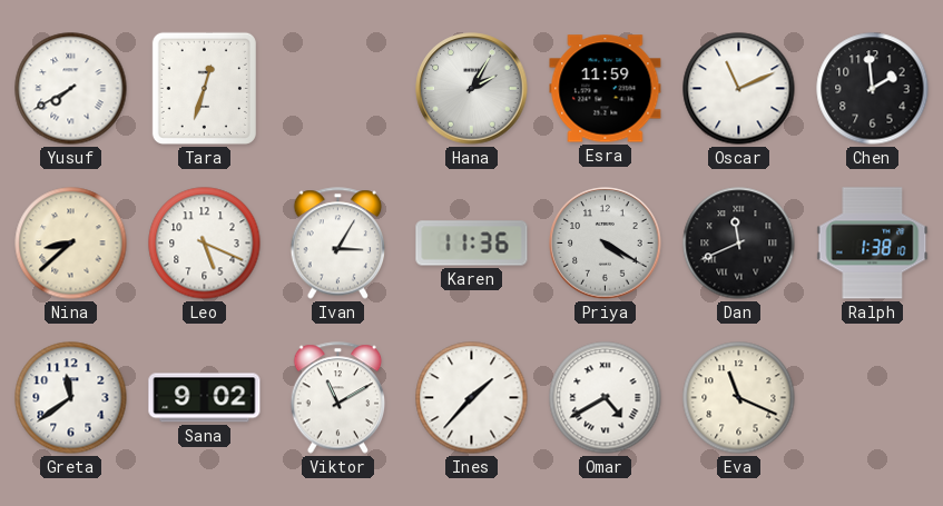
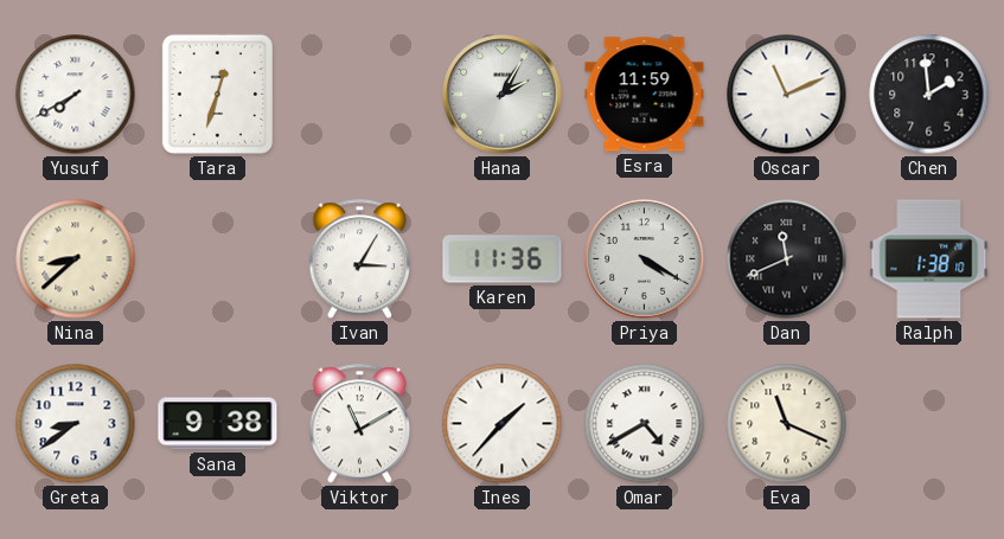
Leo: 5:19 -> none
Greta: 11:39 -> 8:39
Sana: 9:02 -> 9:38
